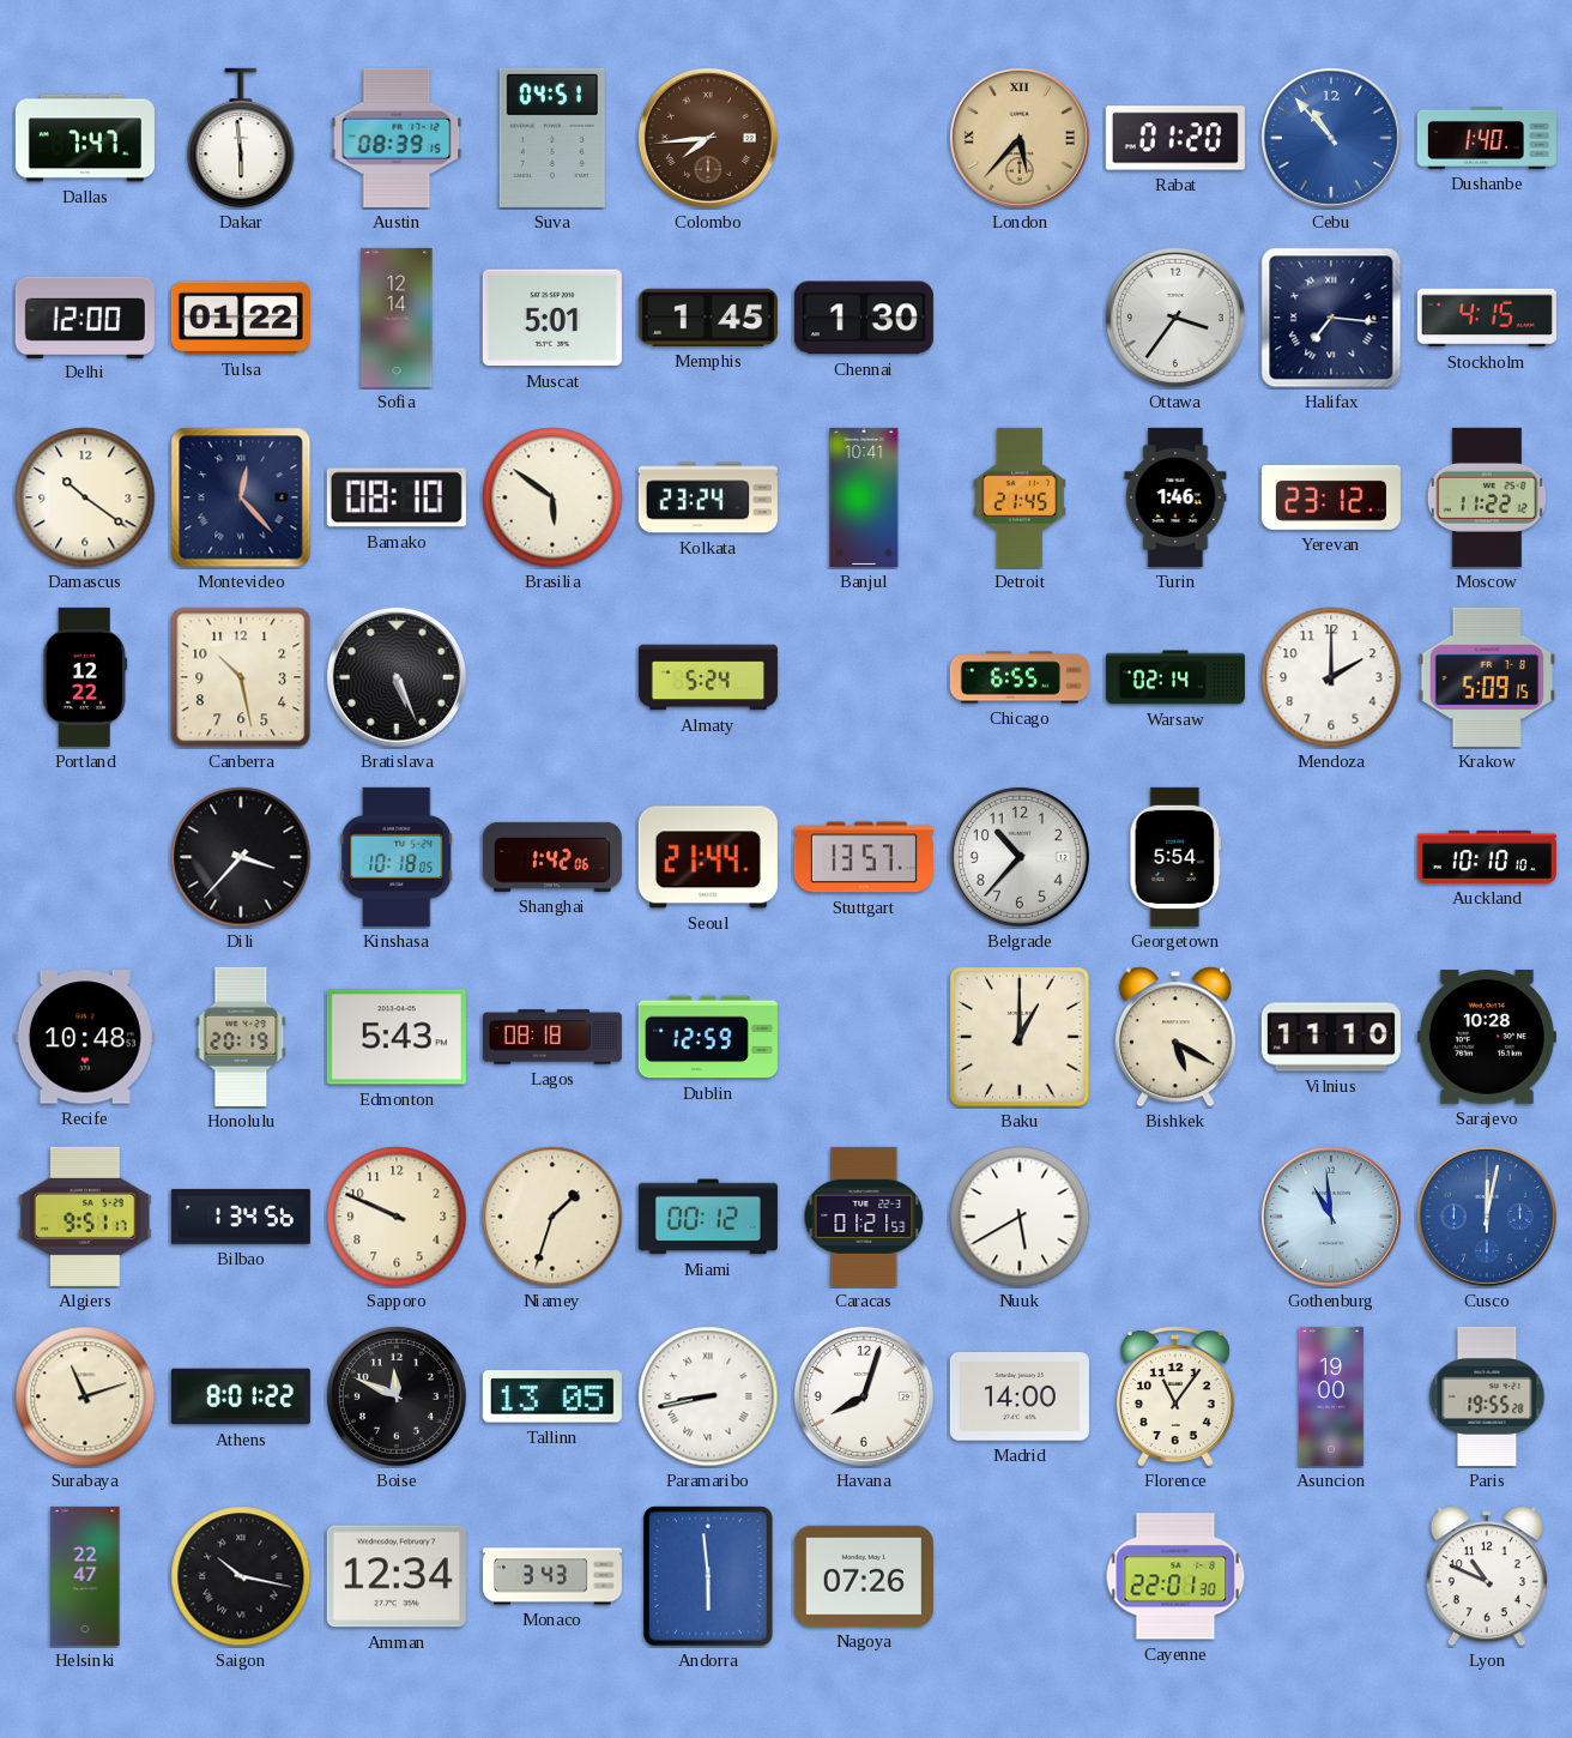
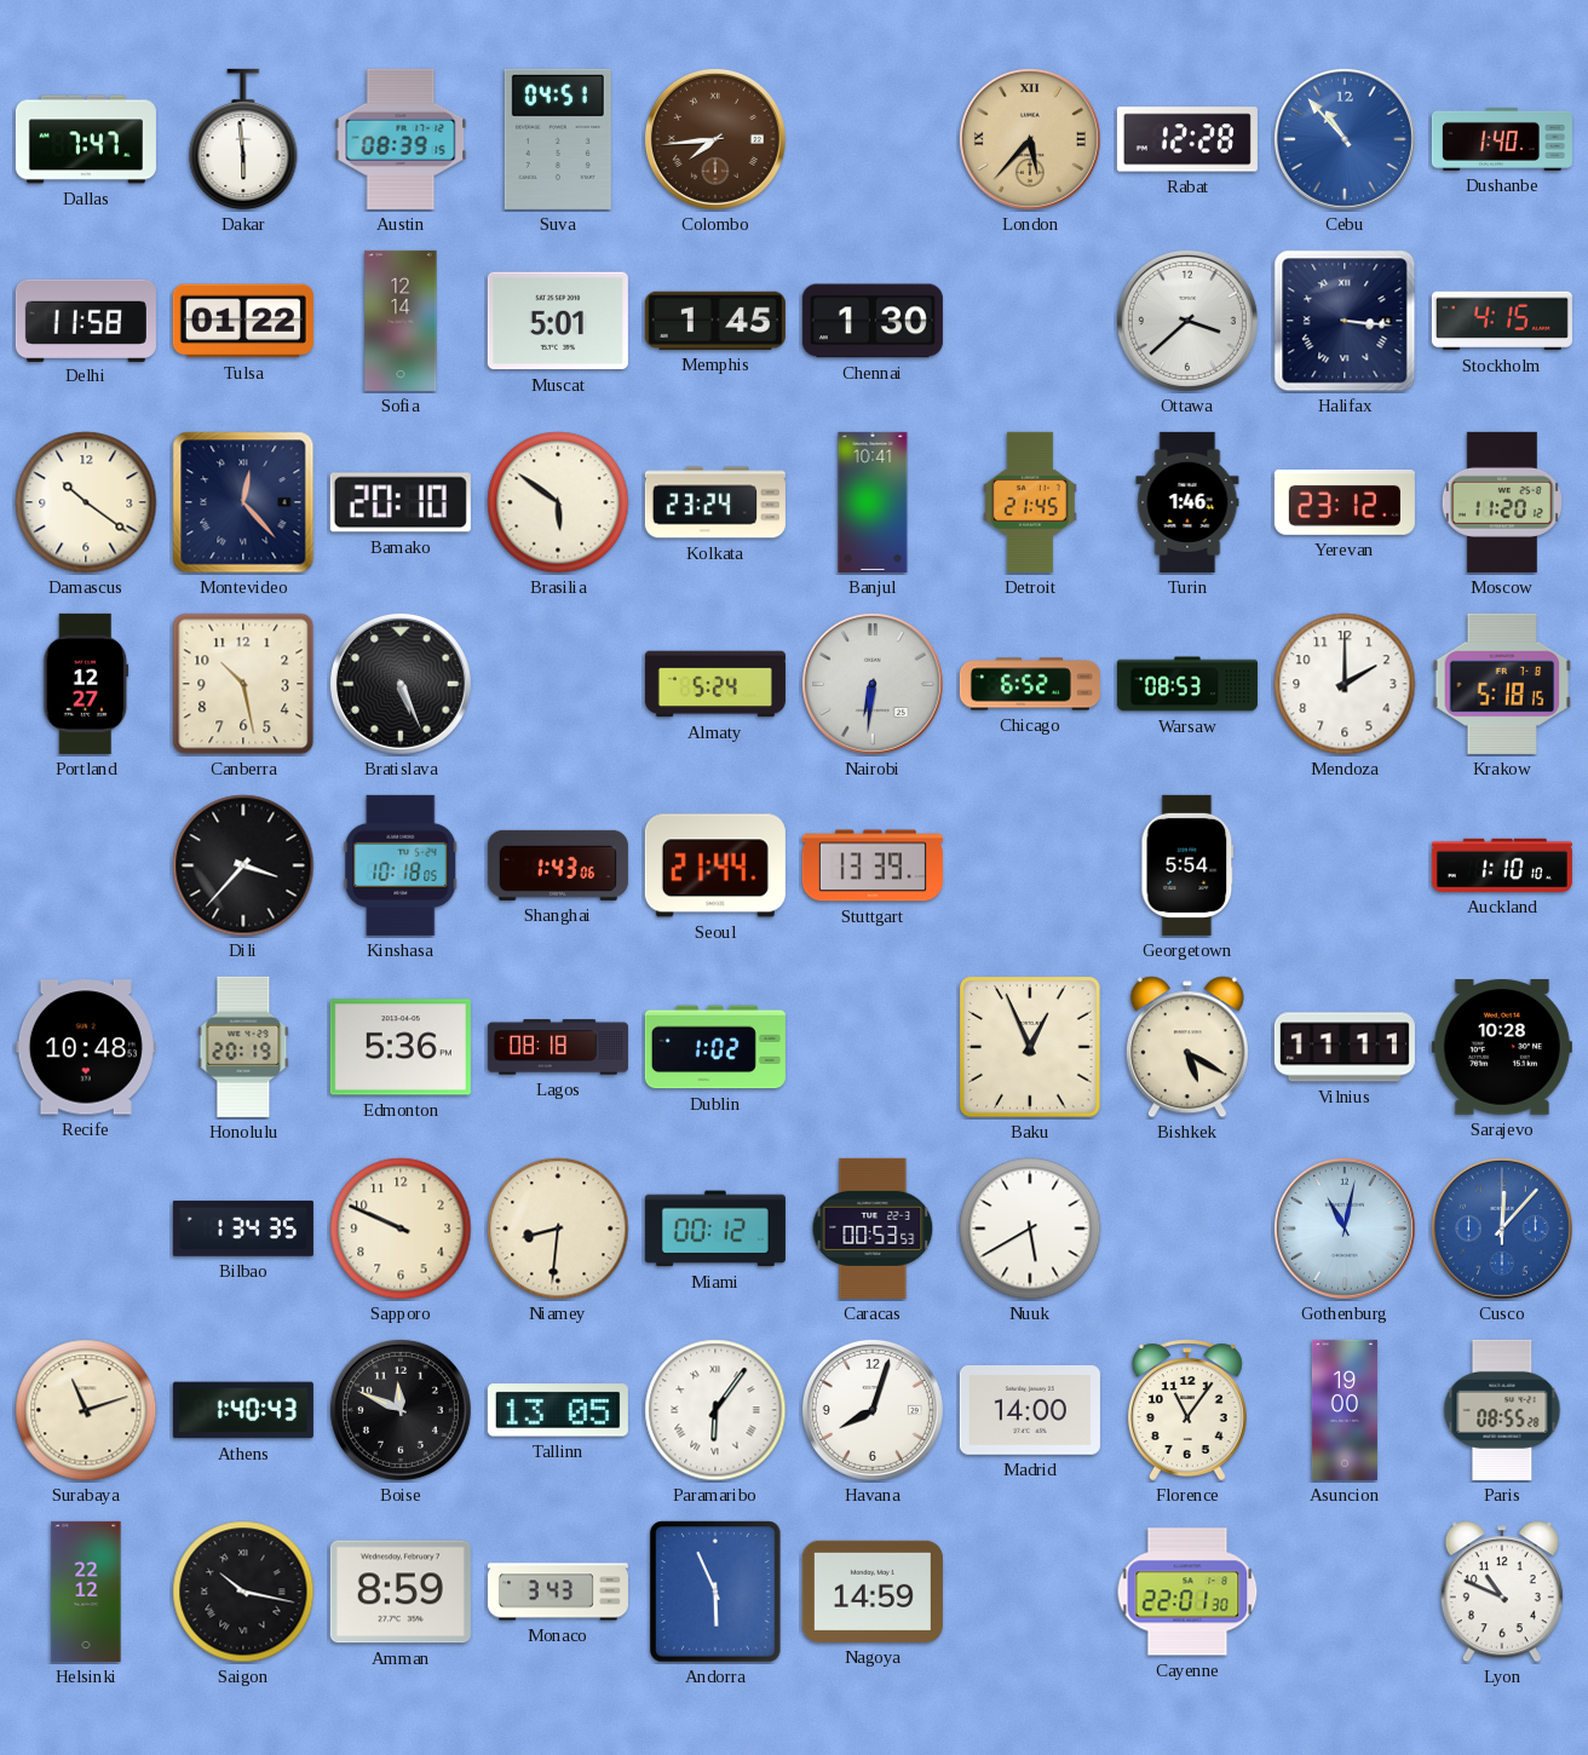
Rabat: 01:20 -> 12:28
Delhi: 12:00 -> 11:58
Ottawa: 3:36 -> 3:38
Halifax: 7:16 -> 3:16
Bamako: 08:10 -> 20:10
Moscow: 11:22 -> 11:20
Portland: 12:22 -> 12:27
Nairobi: none -> 6:31
Chicago: 6:55 -> 6:52
Warsaw: 02:14 -> 08:53
Krakow: 5:09 -> 5:18
Shanghai: 1:42 -> 1:43
Stuttgart: 13:57 -> 13:39
Belgrade: 10:37 -> none
Auckland: 10:10 -> 1:10
Edmonton: 5:43 -> 5:36
Dublin: 12:59 -> 1:02
Baku: 1:00 -> 12:56
Vilnius: 11:10 -> 11:11
Algiers: 9:51 -> none
Bilbao: 1:34:56 -> 1:34:35
Niamey: 1:33 -> 8:31
Caracas: 01:21 -> 00:53
Gothenburg: 10:59 -> 11:02
Cusco: 12:02 -> 12:07
Athens: 8:01 -> 1:40
Paramaribo: 8:43 -> 6:06
Paris: 19:55 -> 08:55
Helsinki: 22:47 -> 22:12
Amman: 12:34 -> 8:59
Andorra: 5:59 -> 5:56
Nagoya: 07:26 -> 14:59
